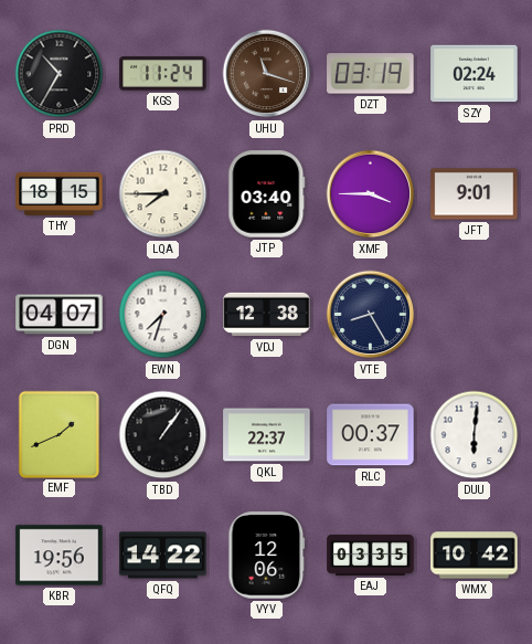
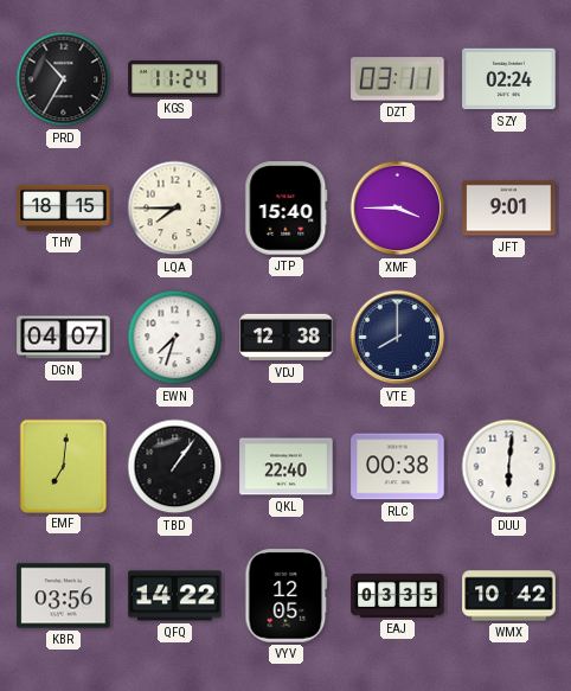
UHU: 11:18 -> none
DZT: 03:19 -> 03:11
JTP: 03:40 -> 15:40
VTE: 8:25 -> 8:00
EMF: 1:41 -> 7:01
QKL: 22:37 -> 22:40
RLC: 00:37 -> 00:38
KBR: 19:56 -> 03:56
VYV: 12:06 -> 12:05
